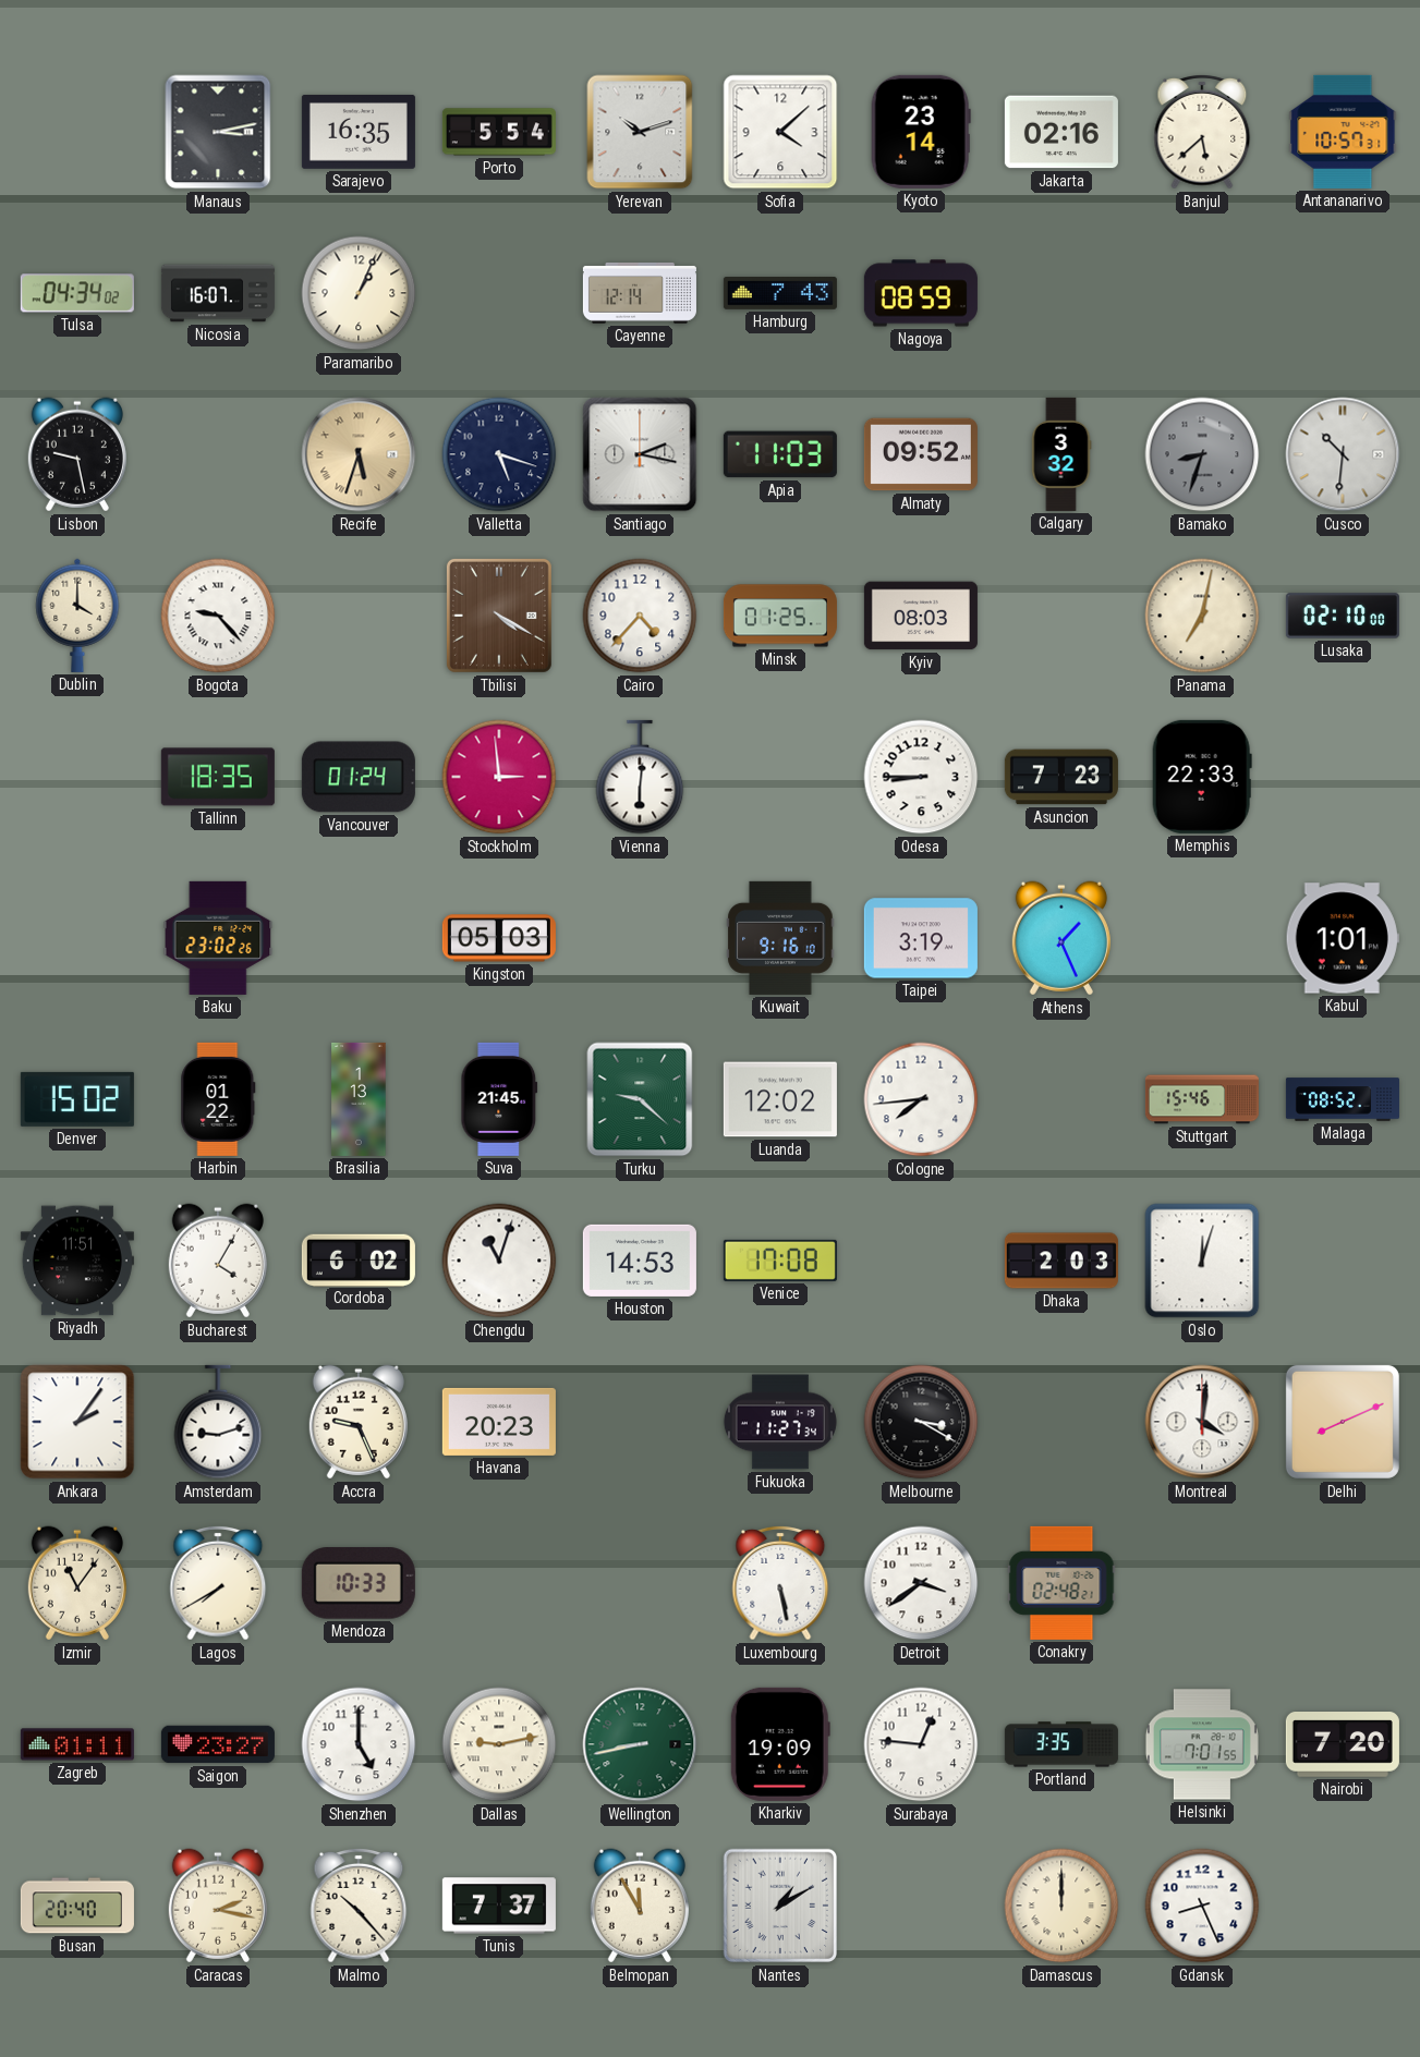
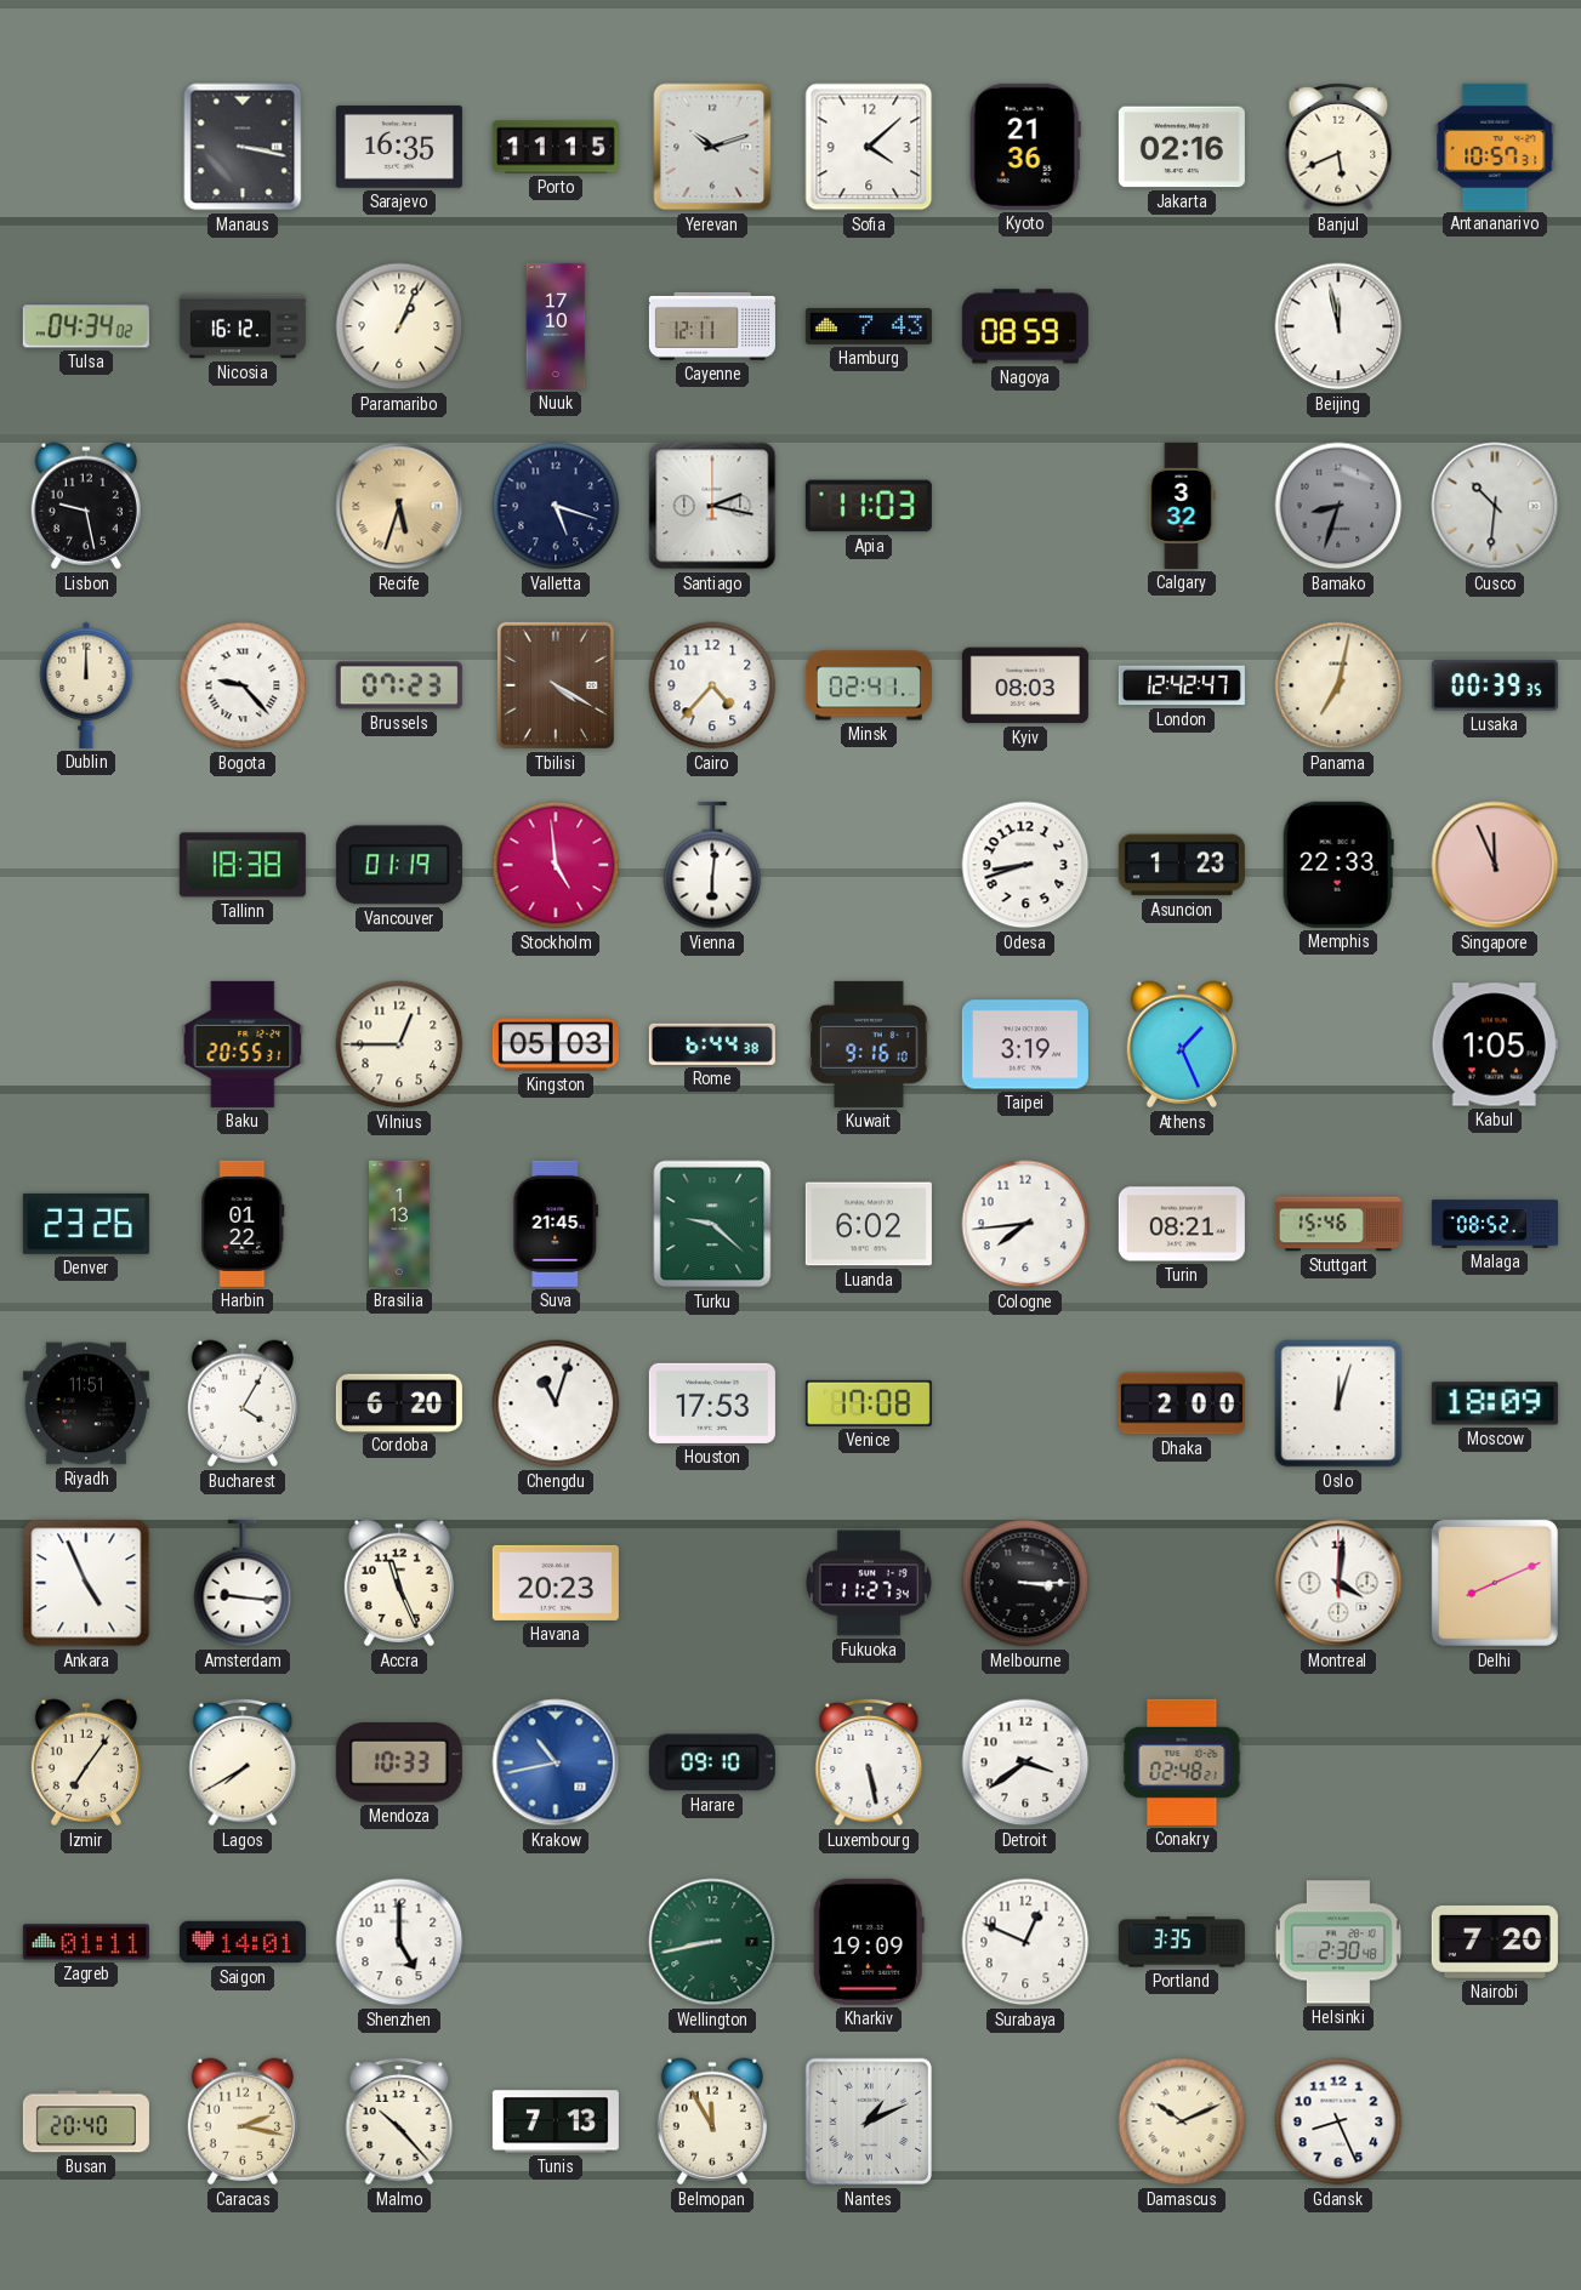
Manaus: 3:13 -> 3:17
Porto: 5:54 -> 11:15
Kyoto: 23:14 -> 21:36
Banjul: 5:38 -> 5:41
Nicosia: 16:07 -> 16:12
Nuuk: none -> 17:10
Cayenne: 12:14 -> 12:11
Beijing: none -> 11:58
Almaty: 09:52 -> none
Dublin: 4:00 -> 12:00
Brussels: none -> 07:23
Minsk: 01:25 -> 02:41
London: none -> 12:42
Lusaka: 02:10 -> 00:39
Tallinn: 18:35 -> 18:38
Vancouver: 01:24 -> 01:19
Stockholm: 2:59 -> 4:59
Odesa: 8:45 -> 8:42
Asuncion: 7:23 -> 1:23
Singapore: none -> 11:56
Baku: 23:02 -> 20:55
Vilnius: none -> 12:45
Rome: none -> 6:44
Kabul: 1:01 -> 1:05
Denver: 15:02 -> 23:26
Luanda: 12:02 -> 6:02
Turin: none -> 08:21
Cordoba: 6:02 -> 6:20
Houston: 14:53 -> 17:53
Dhaka: 2:03 -> 2:00
Moscow: none -> 18:09
Ankara: 2:06 -> 4:56
Amsterdam: 9:12 -> 9:16
Accra: 9:26 -> 11:26
Melbourne: 3:20 -> 3:15
Izmir: 11:06 -> 7:06
Krakow: none -> 10:43
Harare: none -> 09:10
Saigon: 23:27 -> 14:01
Dallas: 9:13 -> none
Surabaya: 12:46 -> 12:49
Helsinki: 7:01 -> 2:30
Tunis: 7:37 -> 7:13
Nantes: 1:10 -> 1:11
Damascus: 12:00 -> 10:11
